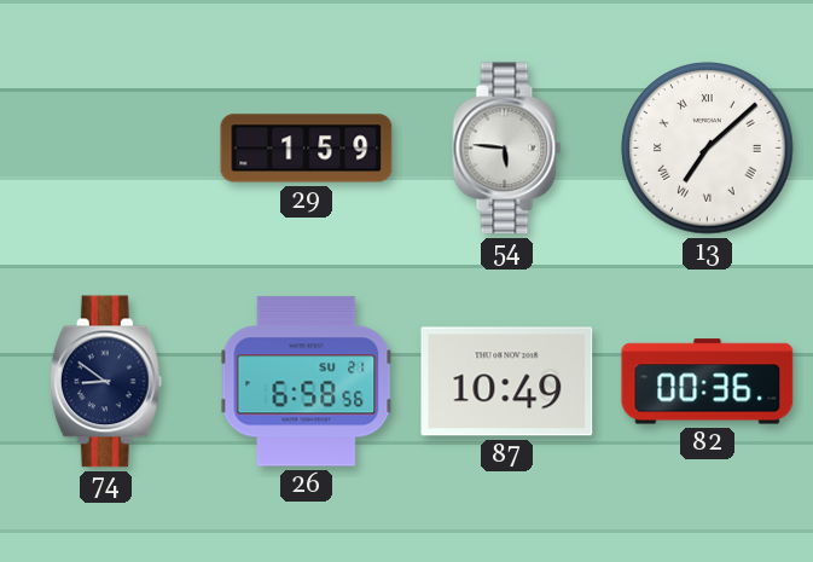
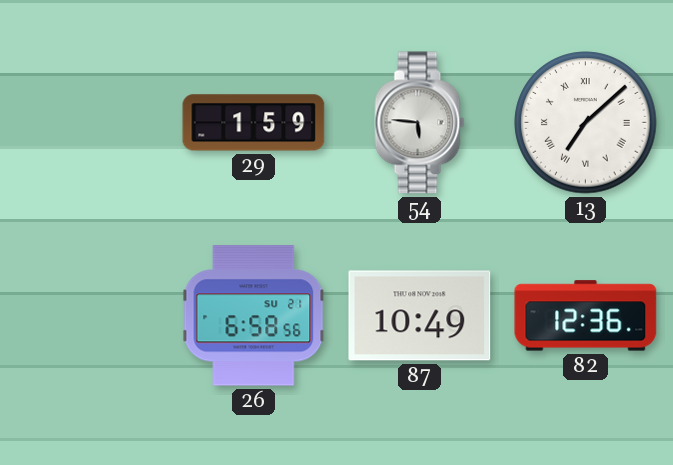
74: 8:51 -> none
82: 00:36 -> 12:36
